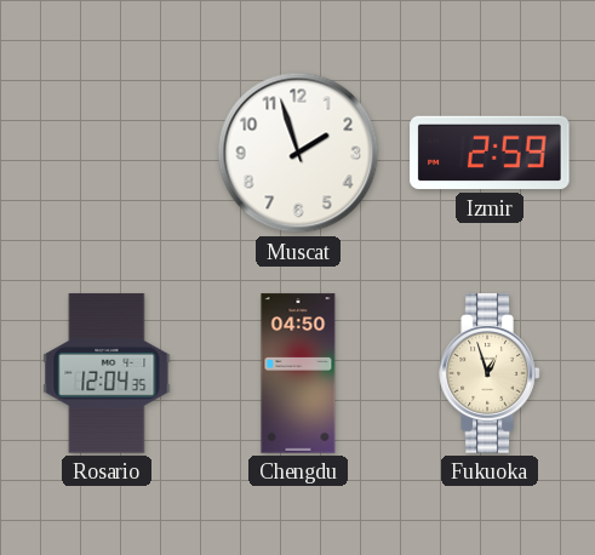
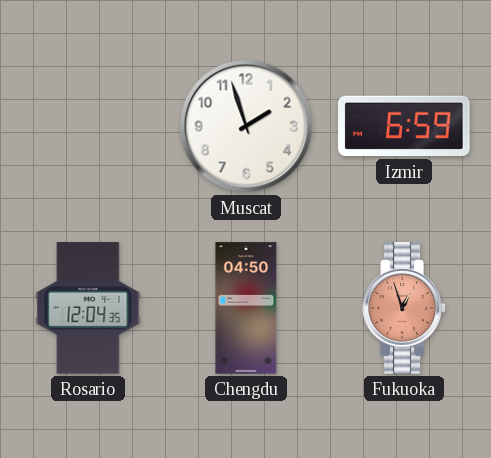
Izmir: 2:59 -> 6:59
Fukuoka dial: cream -> salmon
